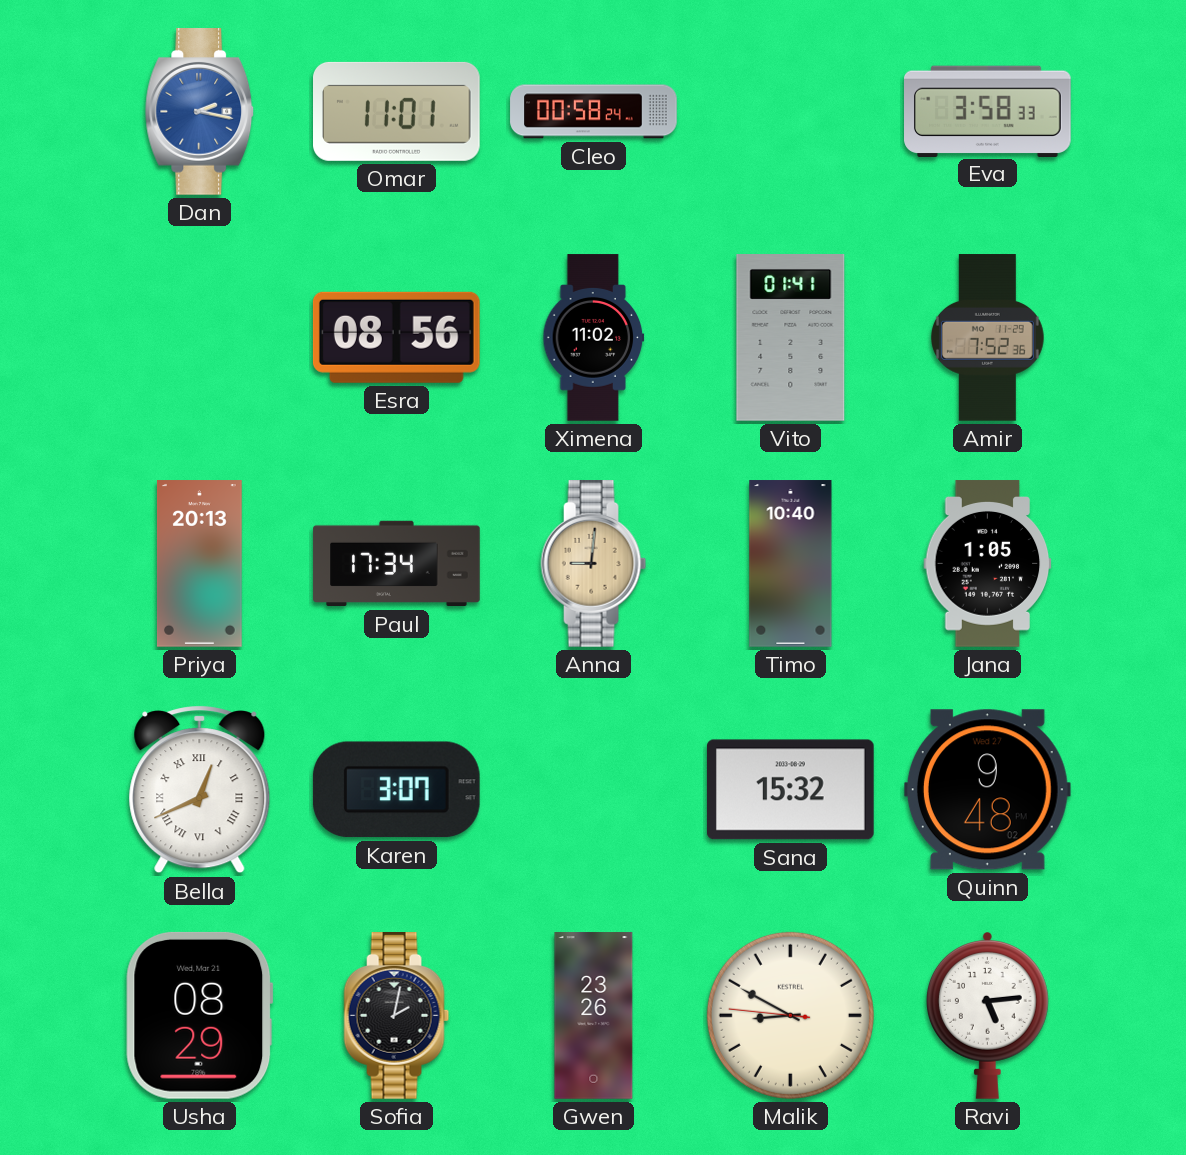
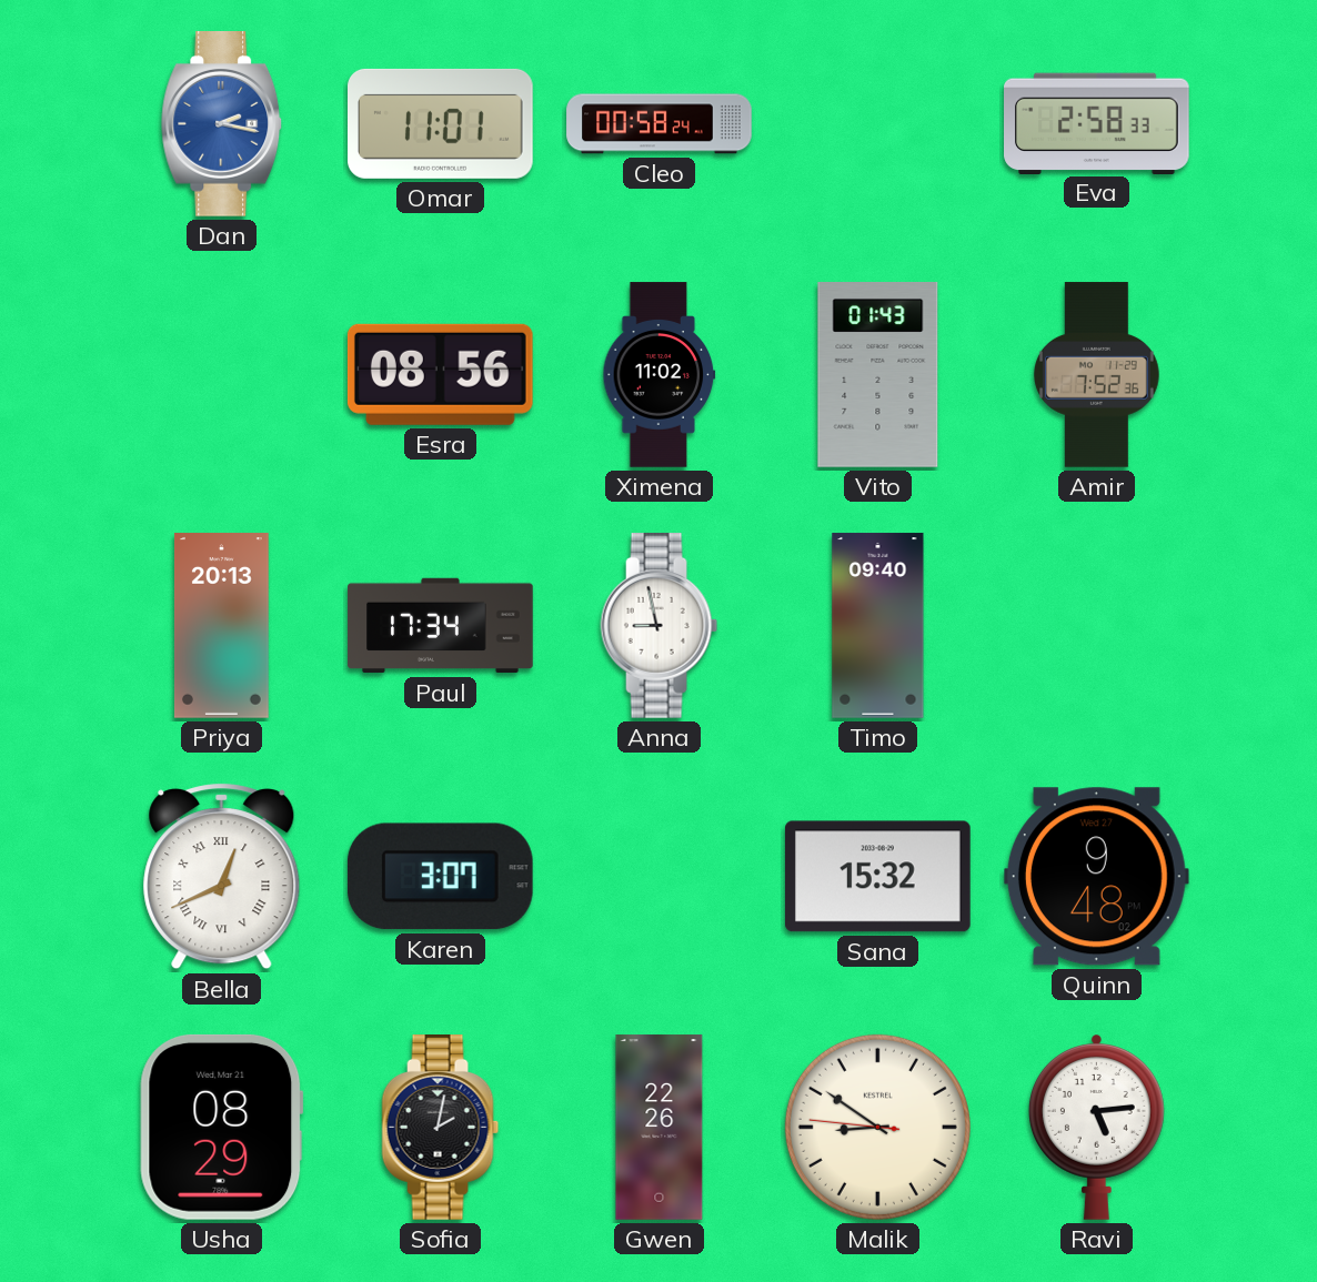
Eva: 3:58 -> 2:58
Vito: 01:41 -> 01:43
Anna: 9:01 -> 8:58
Anna dial: champagne -> white
Timo: 10:40 -> 09:40
Jana: 1:05 -> none
Gwen: 23:26 -> 22:26
Malik: 8:49 -> 8:50
